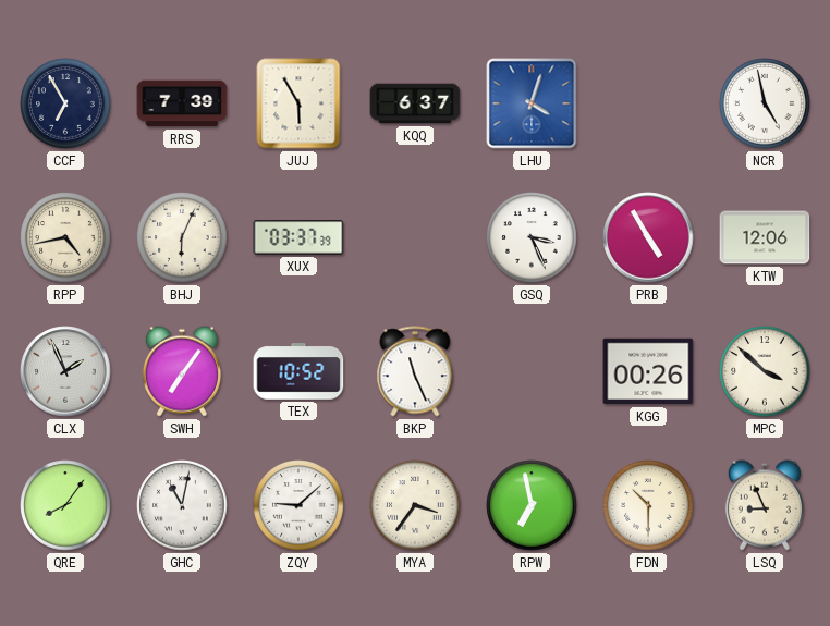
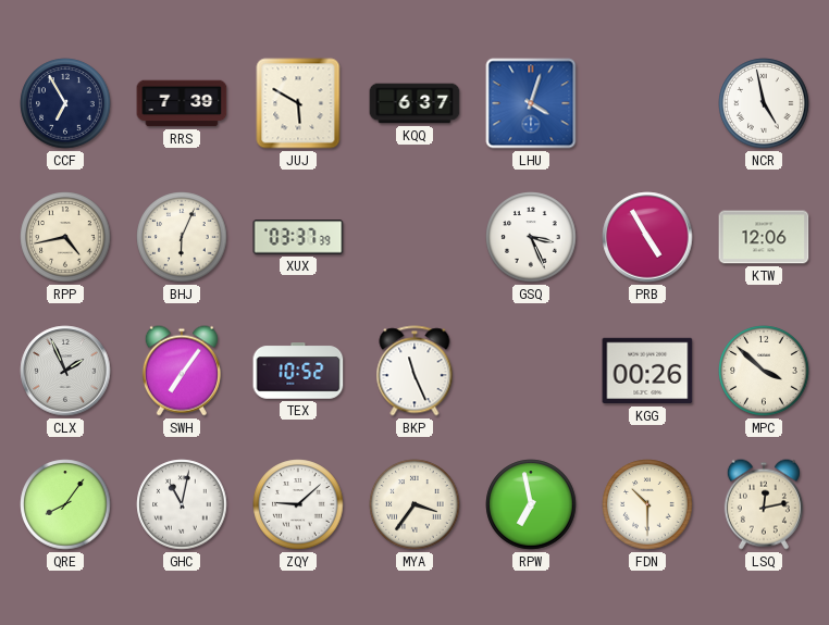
JUJ: 5:55 -> 5:50
LSQ: 8:56 -> 12:13
